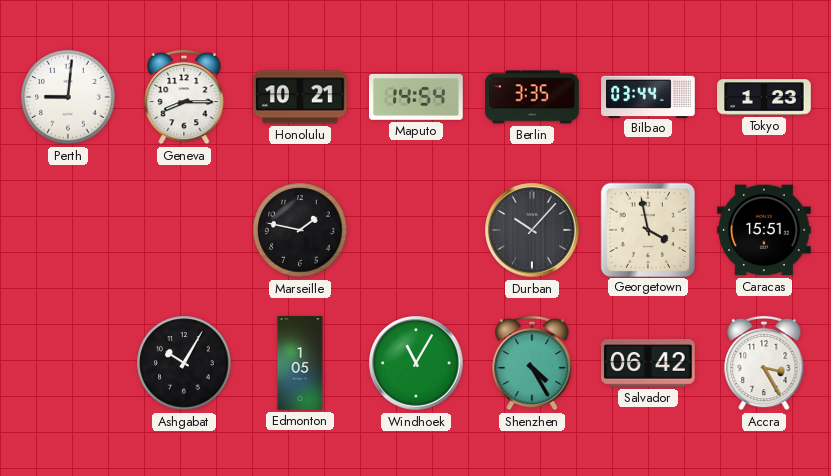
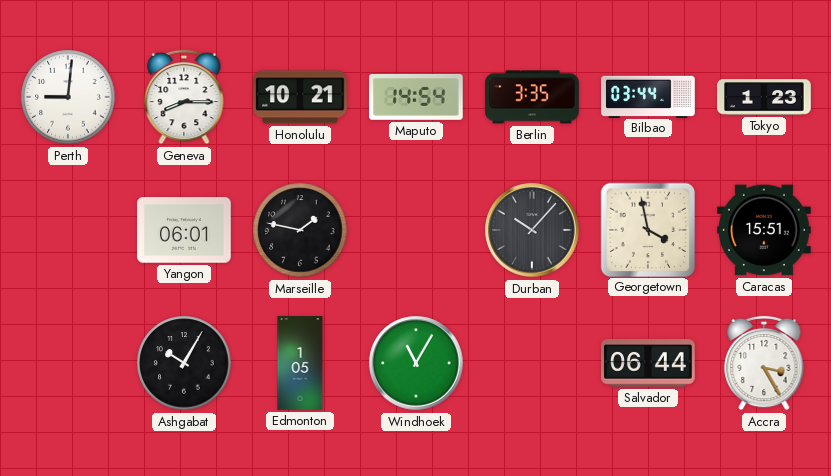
Yangon: none -> 06:01
Shenzhen: 4:25 -> none
Salvador: 06:42 -> 06:44
